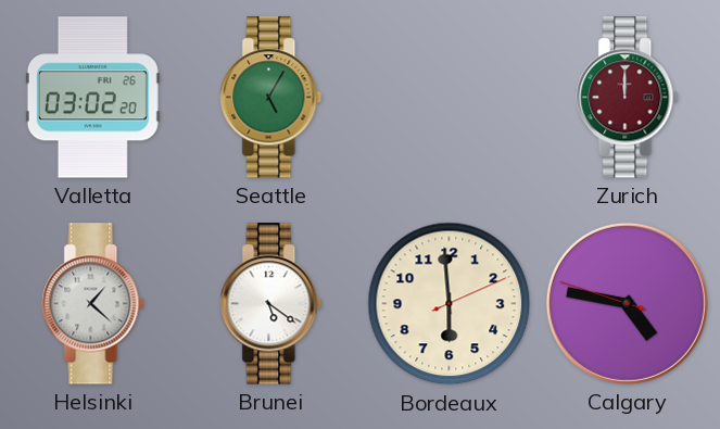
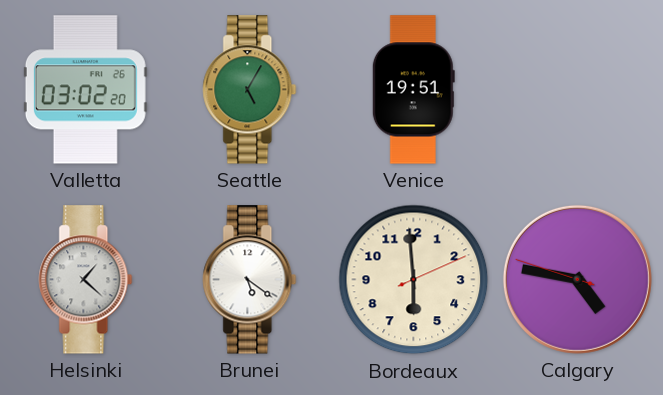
Venice: none -> 19:51
Zurich: 12:00 -> none
